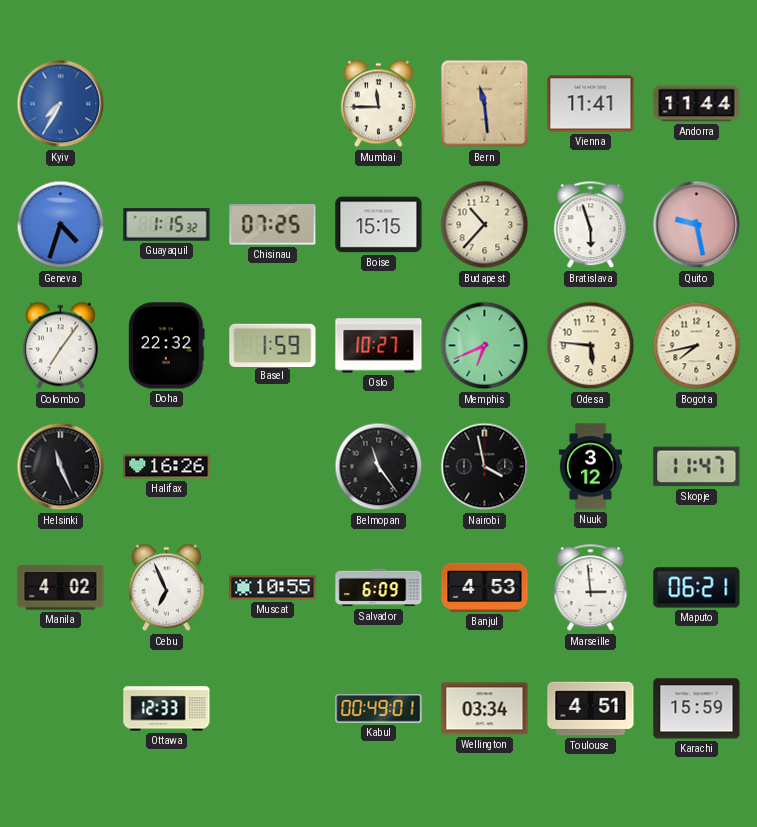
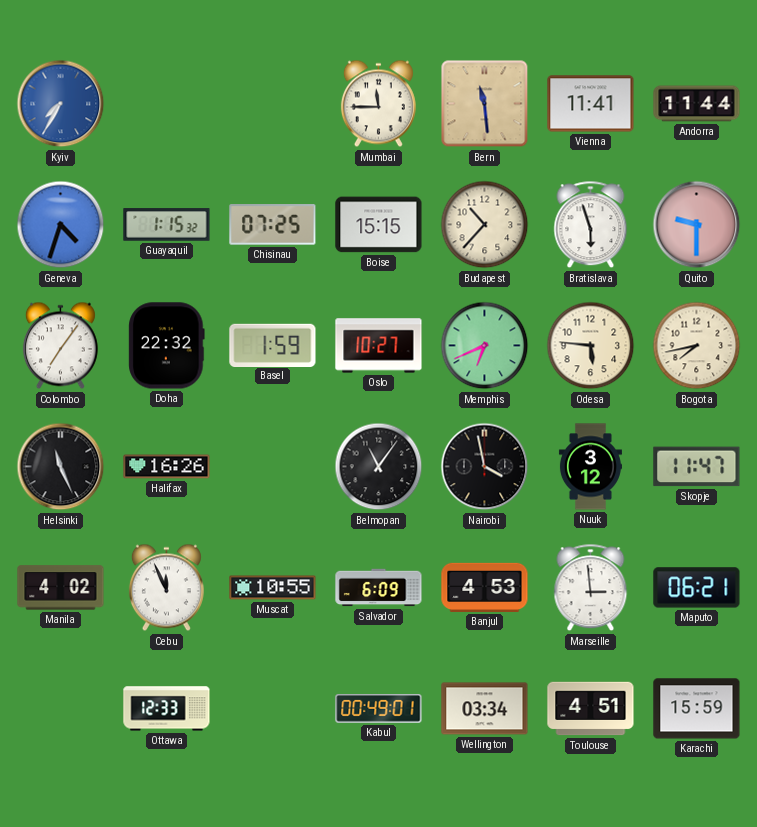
Quito: 9:28 -> 9:30
Belmopan: 11:24 -> 11:06
Cebu: 6:56 -> 11:56
